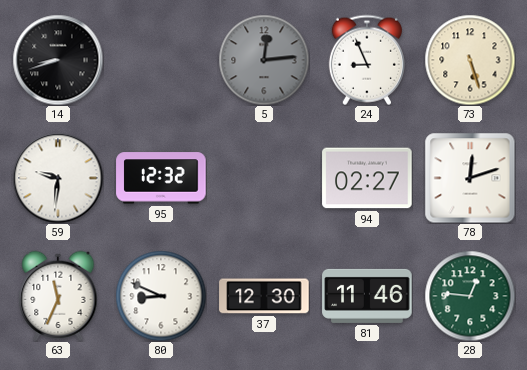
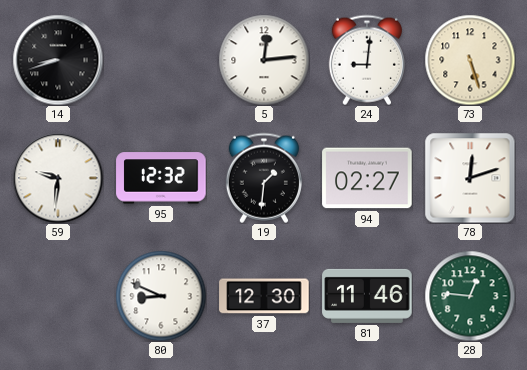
5 dial: grey -> white
24: 8:56 -> 9:01
19: none -> 1:31
63: 11:34 -> none
